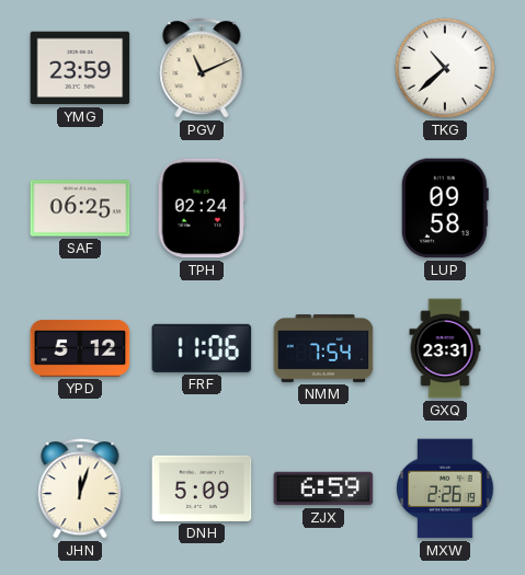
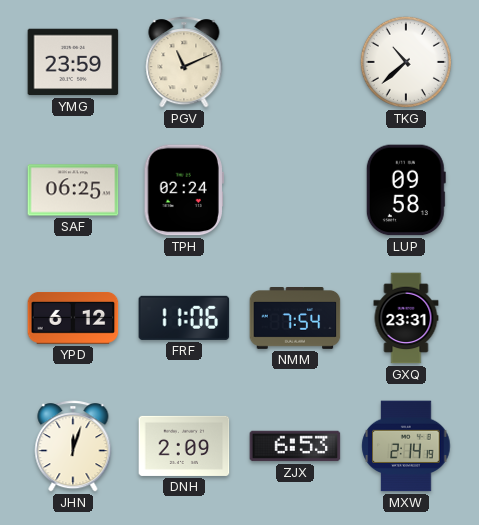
YPD: 5:12 -> 6:12
DNH: 5:09 -> 2:09
ZJX: 6:59 -> 6:53
MXW: 2:26 -> 2:14
